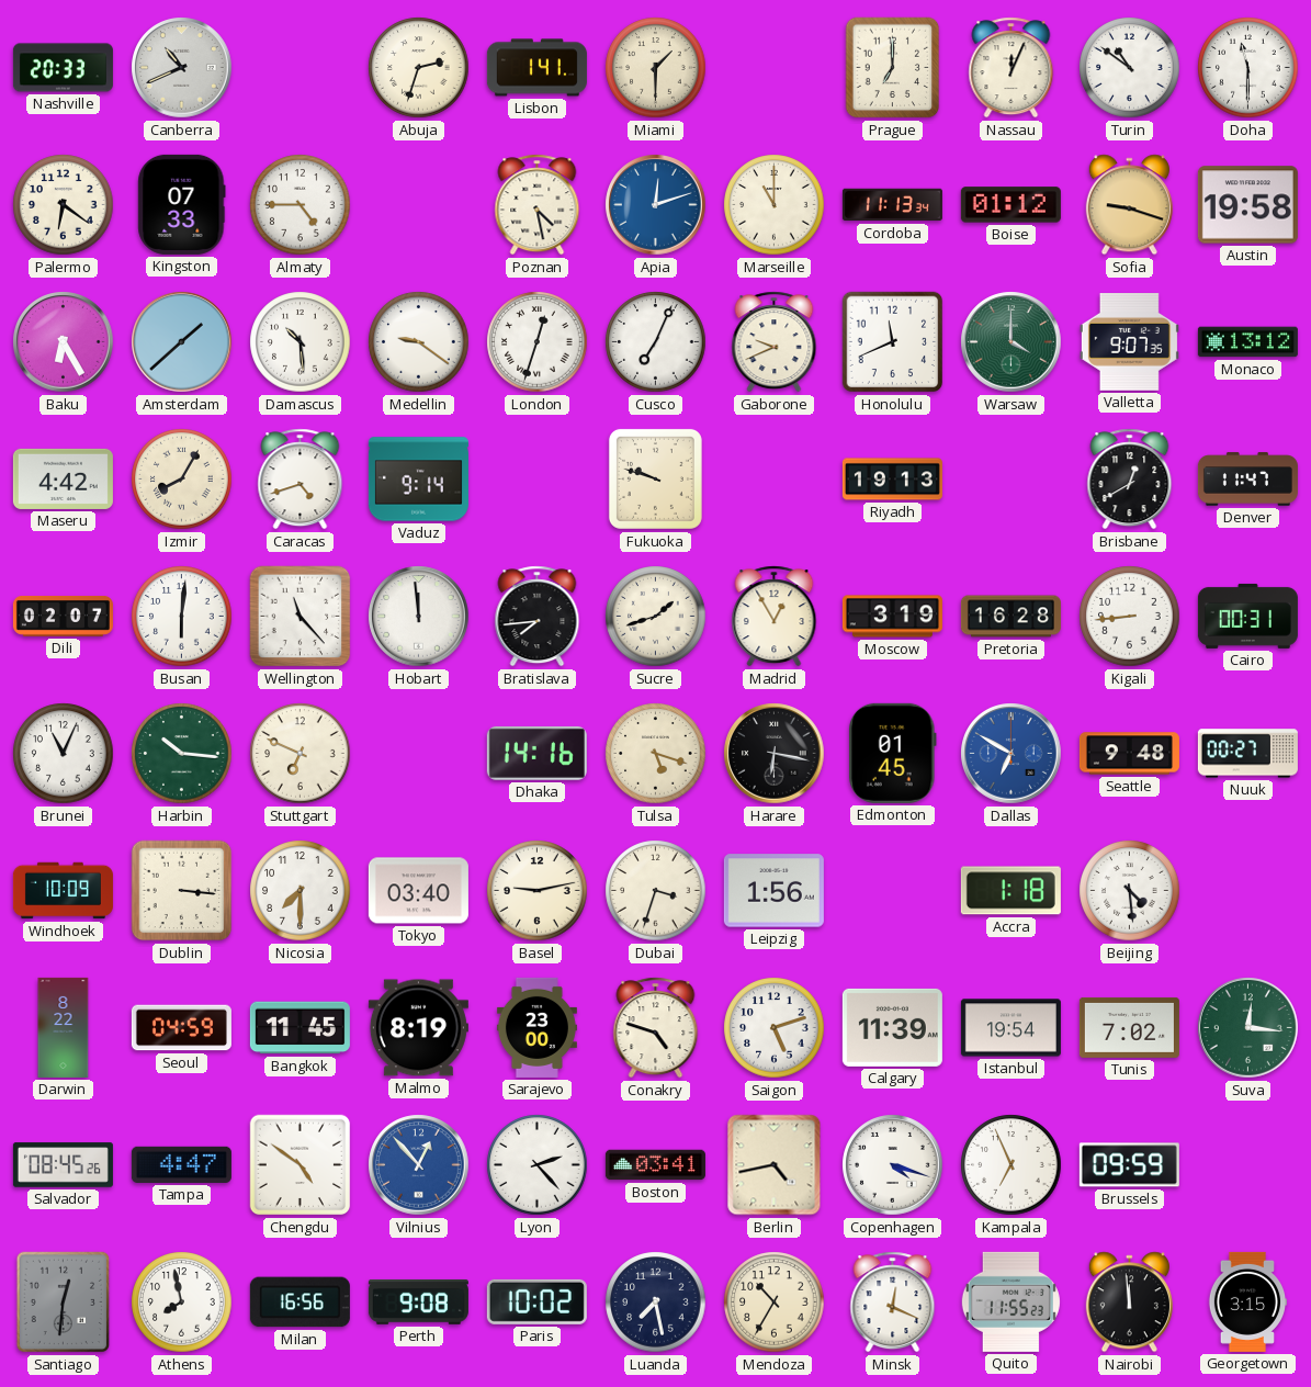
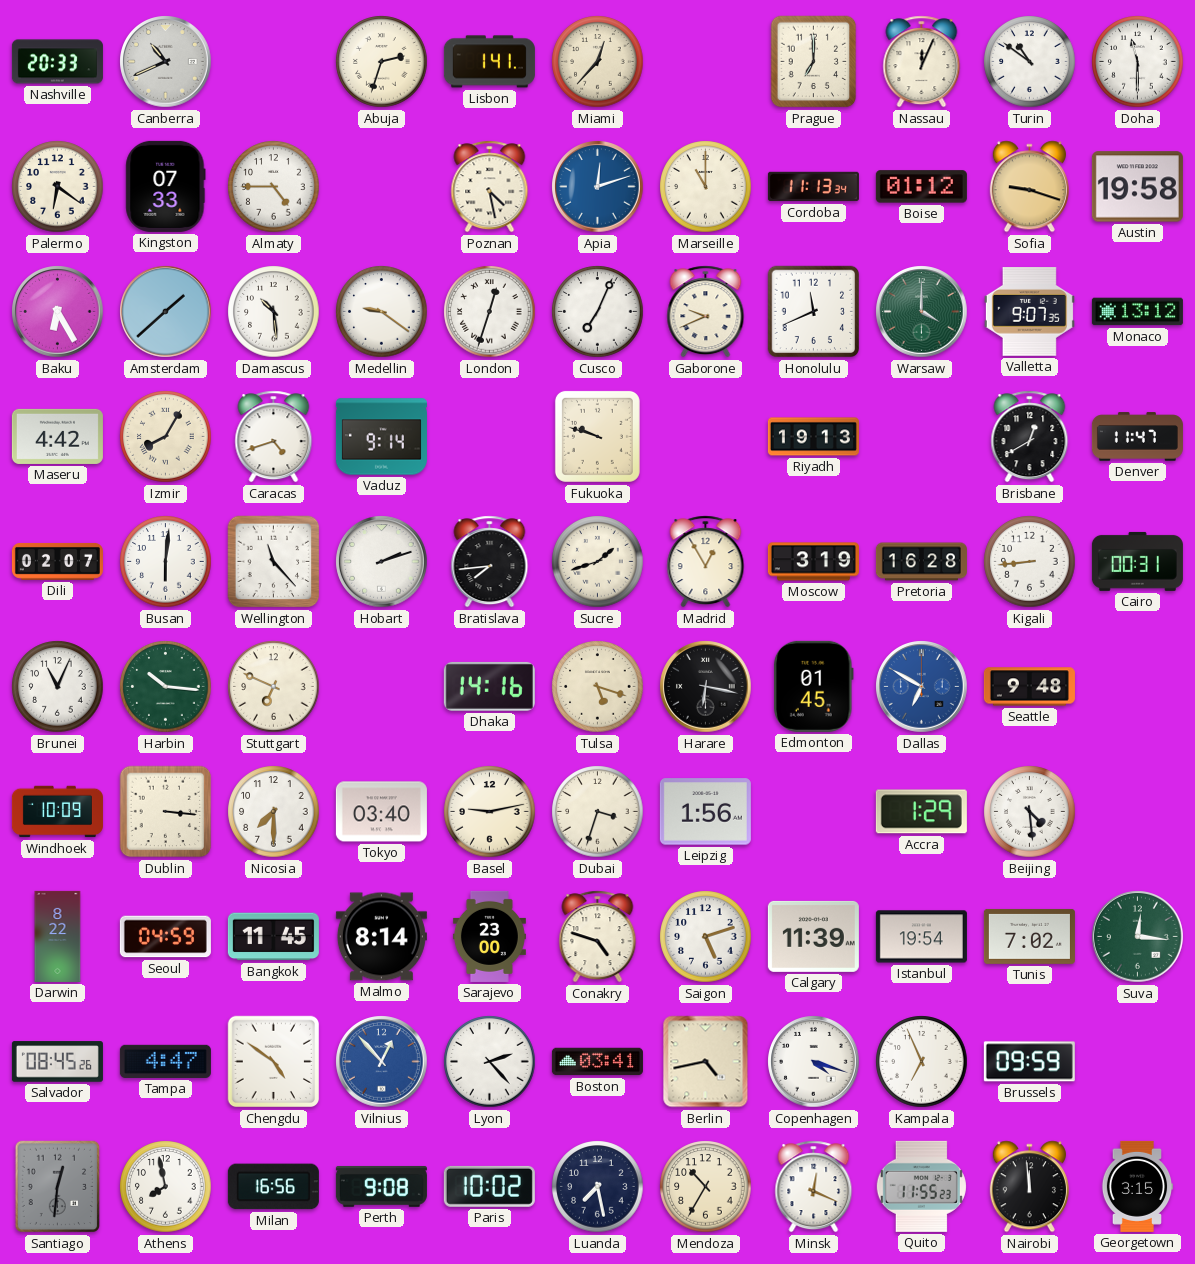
Miami: 1:30 -> 12:37
Hobart: 11:59 -> 2:12
Nuuk: 00:27 -> none
Accra: 1:18 -> 1:29
Malmo: 8:19 -> 8:14
